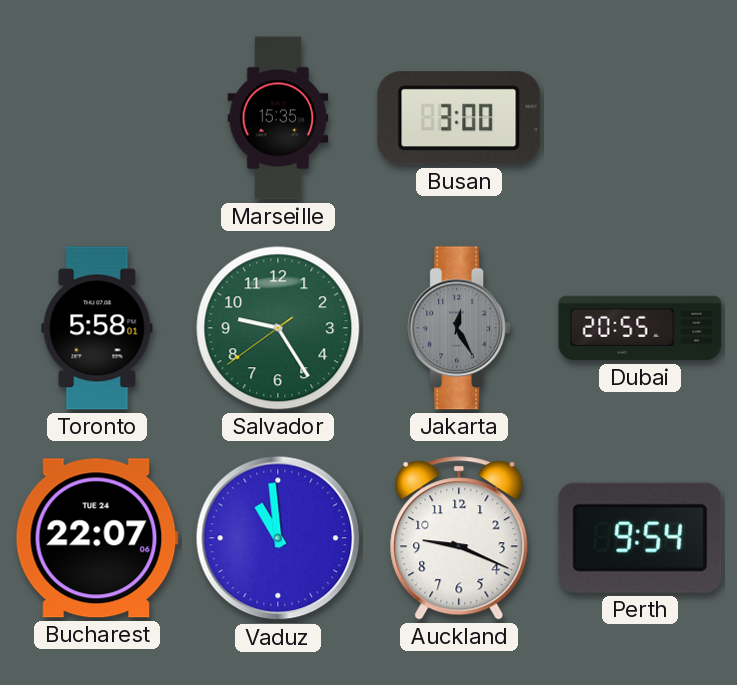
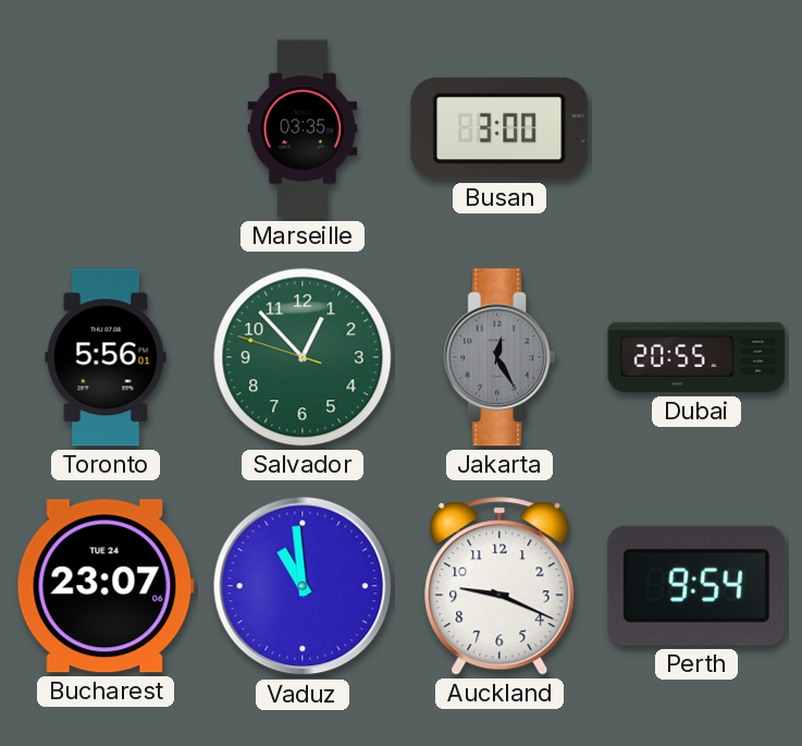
Marseille: 15:35 -> 03:35
Toronto: 5:58 -> 5:56
Salvador: 9:24 -> 12:52
Bucharest: 22:07 -> 23:07
